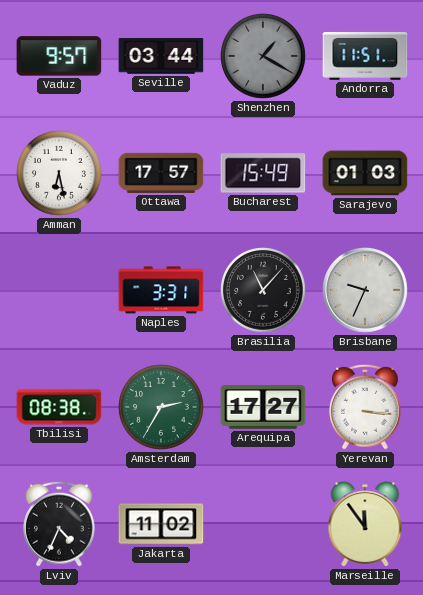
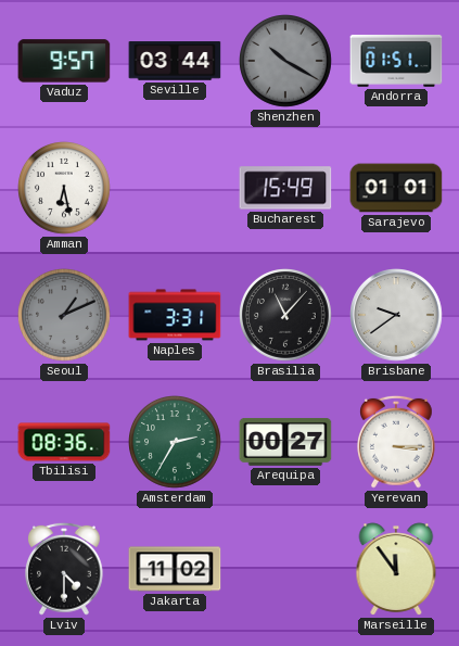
Shenzhen: 1:20 -> 10:20
Andorra: 11:51 -> 01:51
Ottawa: 17:57 -> none
Sarajevo: 01:03 -> 01:01
Seoul: none -> 1:11
Brisbane: 9:34 -> 9:39
Tbilisi: 08:38 -> 08:36
Arequipa: 17:27 -> 00:27
Yerevan: 3:16 -> 3:15
Lviv: 4:34 -> 4:30
